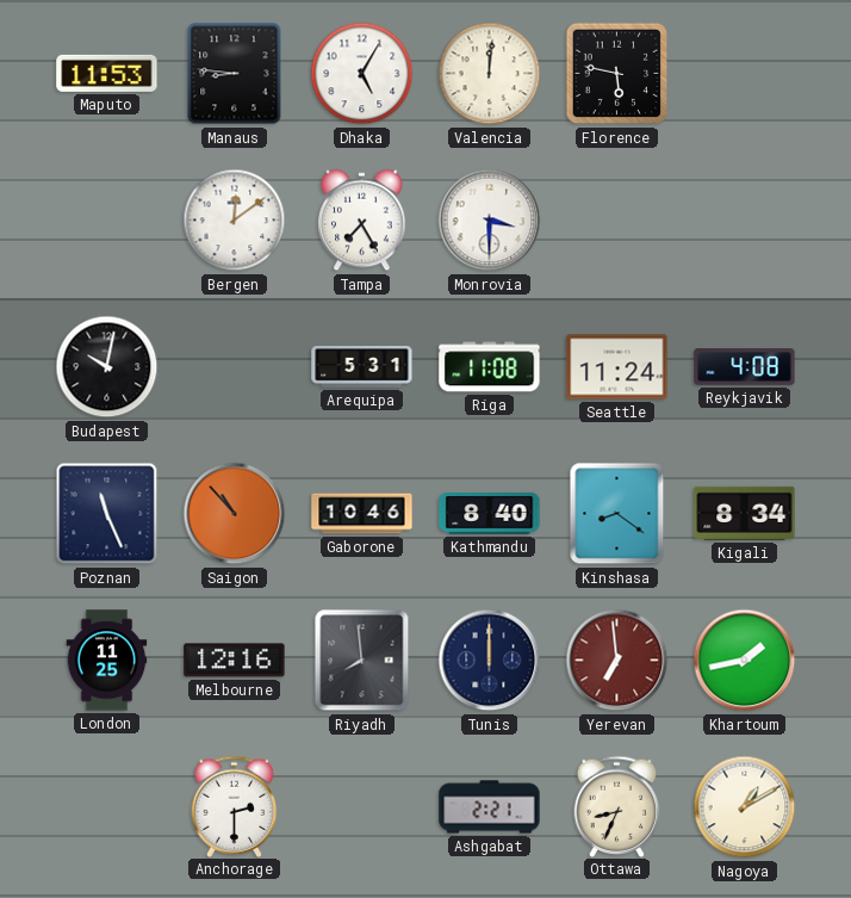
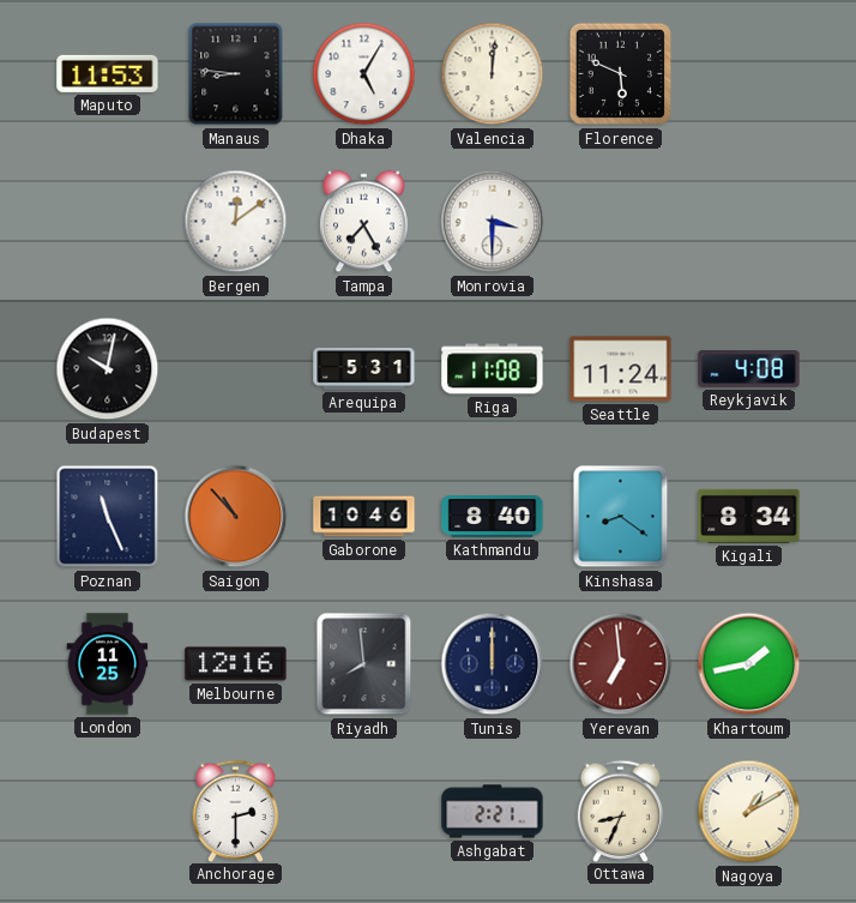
Florence: 5:47 -> 5:49
